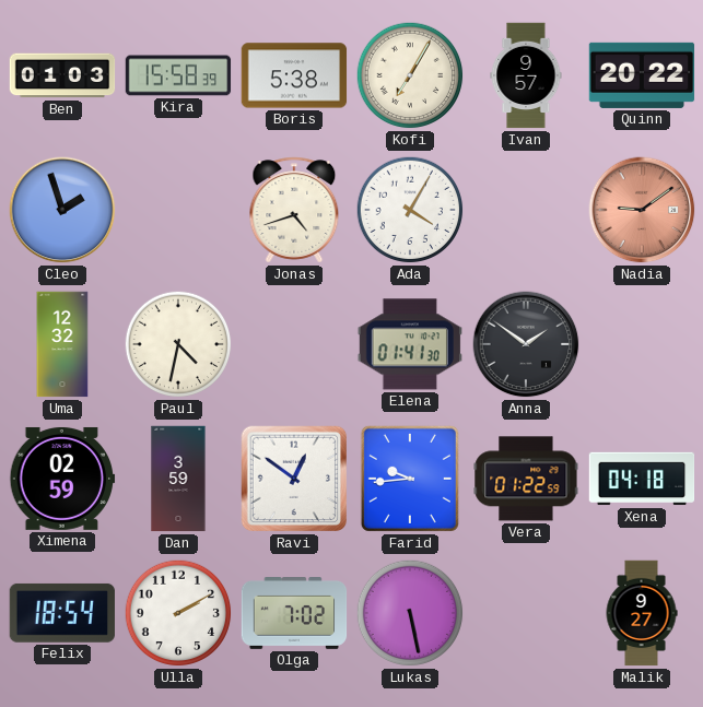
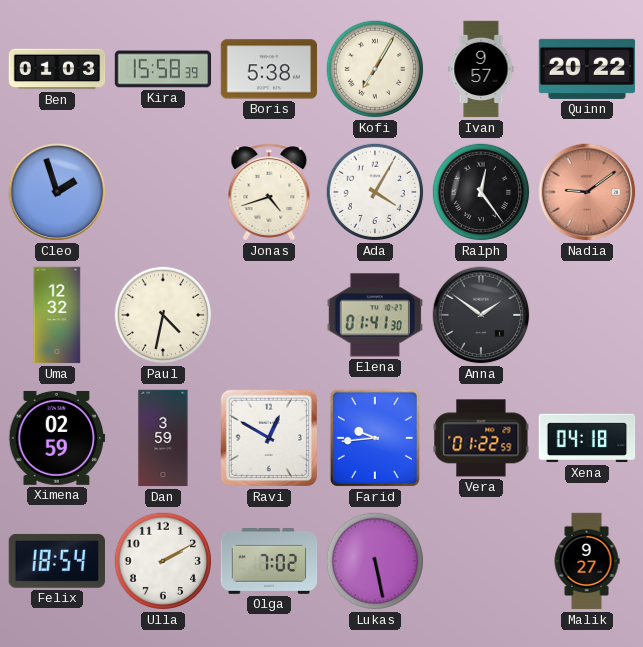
Ralph: none -> 12:24
Ravi: 12:51 -> 12:50
